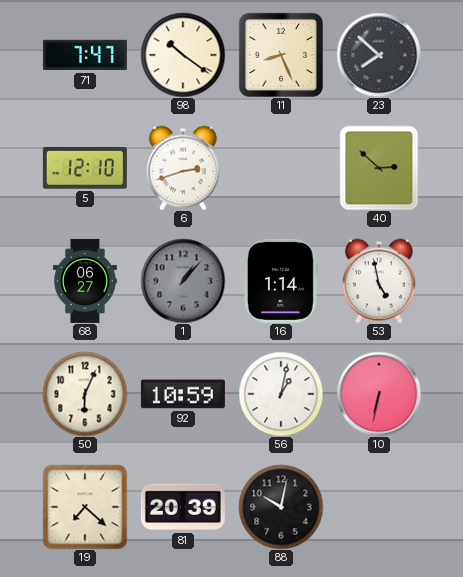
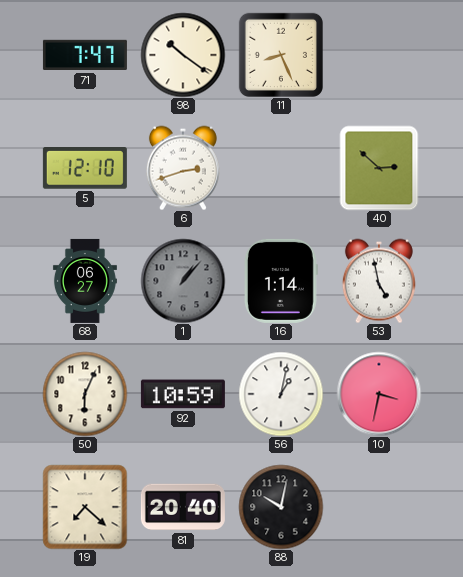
23: 7:52 -> none
10: 6:32 -> 3:32
81: 20:39 -> 20:40
